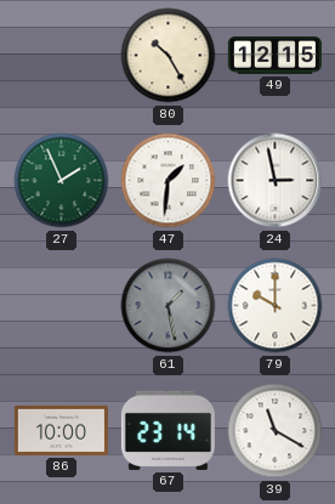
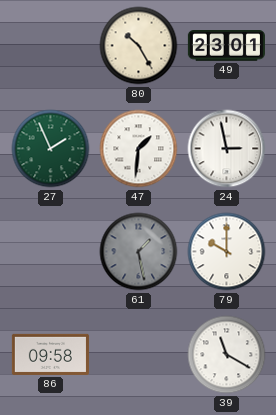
49: 12:15 -> 23:01
86: 10:00 -> 09:58
67: 23:14 -> none
